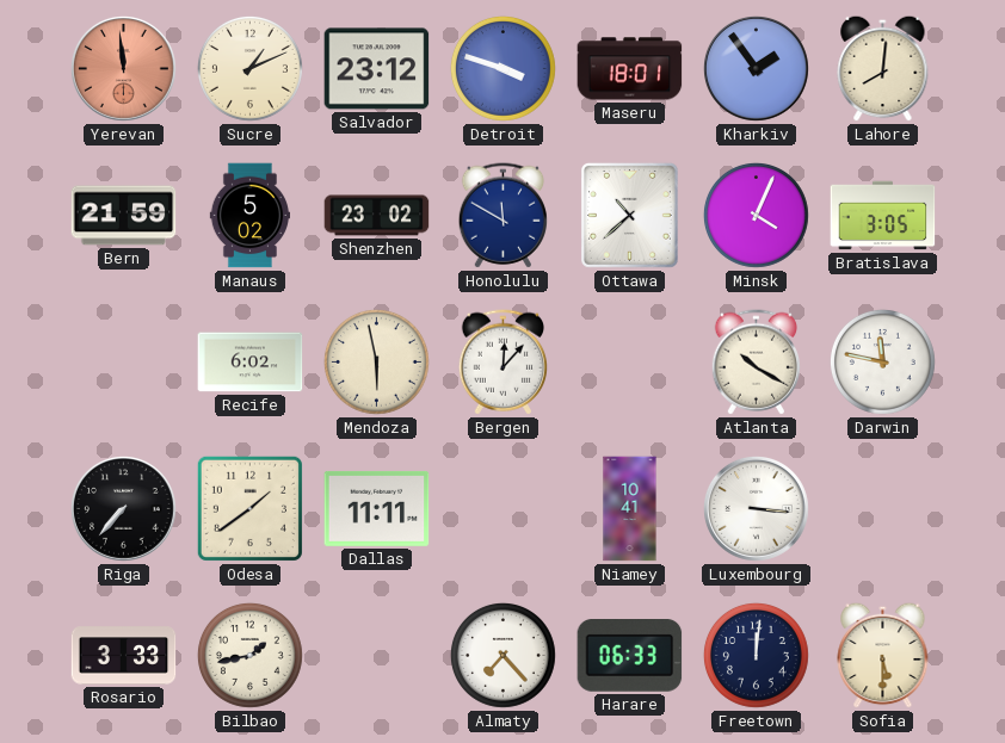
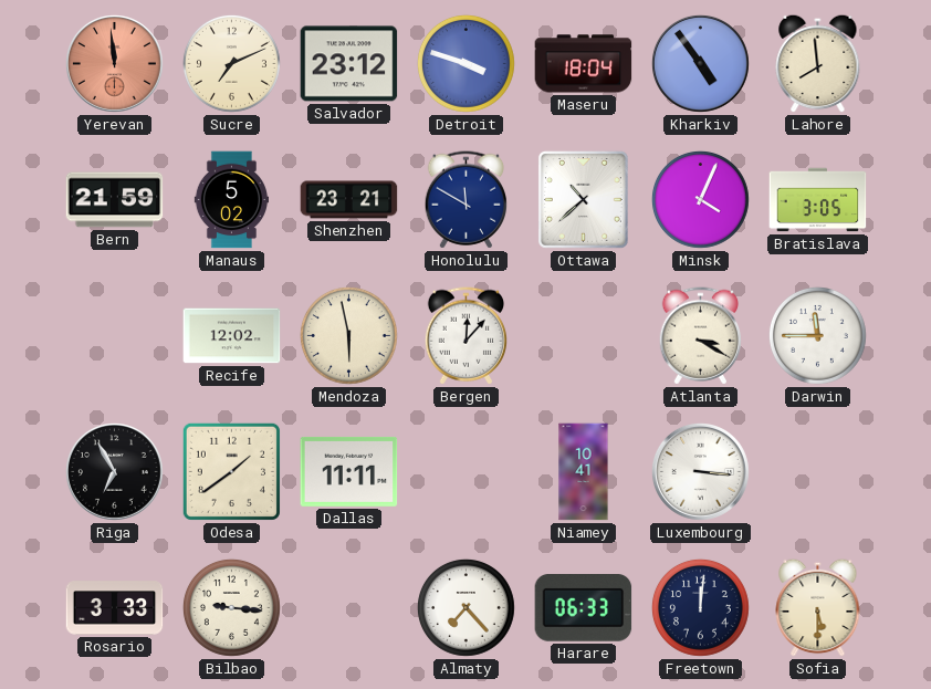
Sucre: 1:11 -> 7:11
Maseru: 18:01 -> 18:04
Kharkiv: 1:54 -> 4:54
Lahore: 8:01 -> 7:59
Shenzhen: 23:02 -> 23:21
Recife: 6:02 -> 12:02
Atlanta: 10:20 -> 3:20
Darwin: 11:47 -> 11:45
Riga: 7:37 -> 6:55
Bilbao: 1:43 -> 9:16
